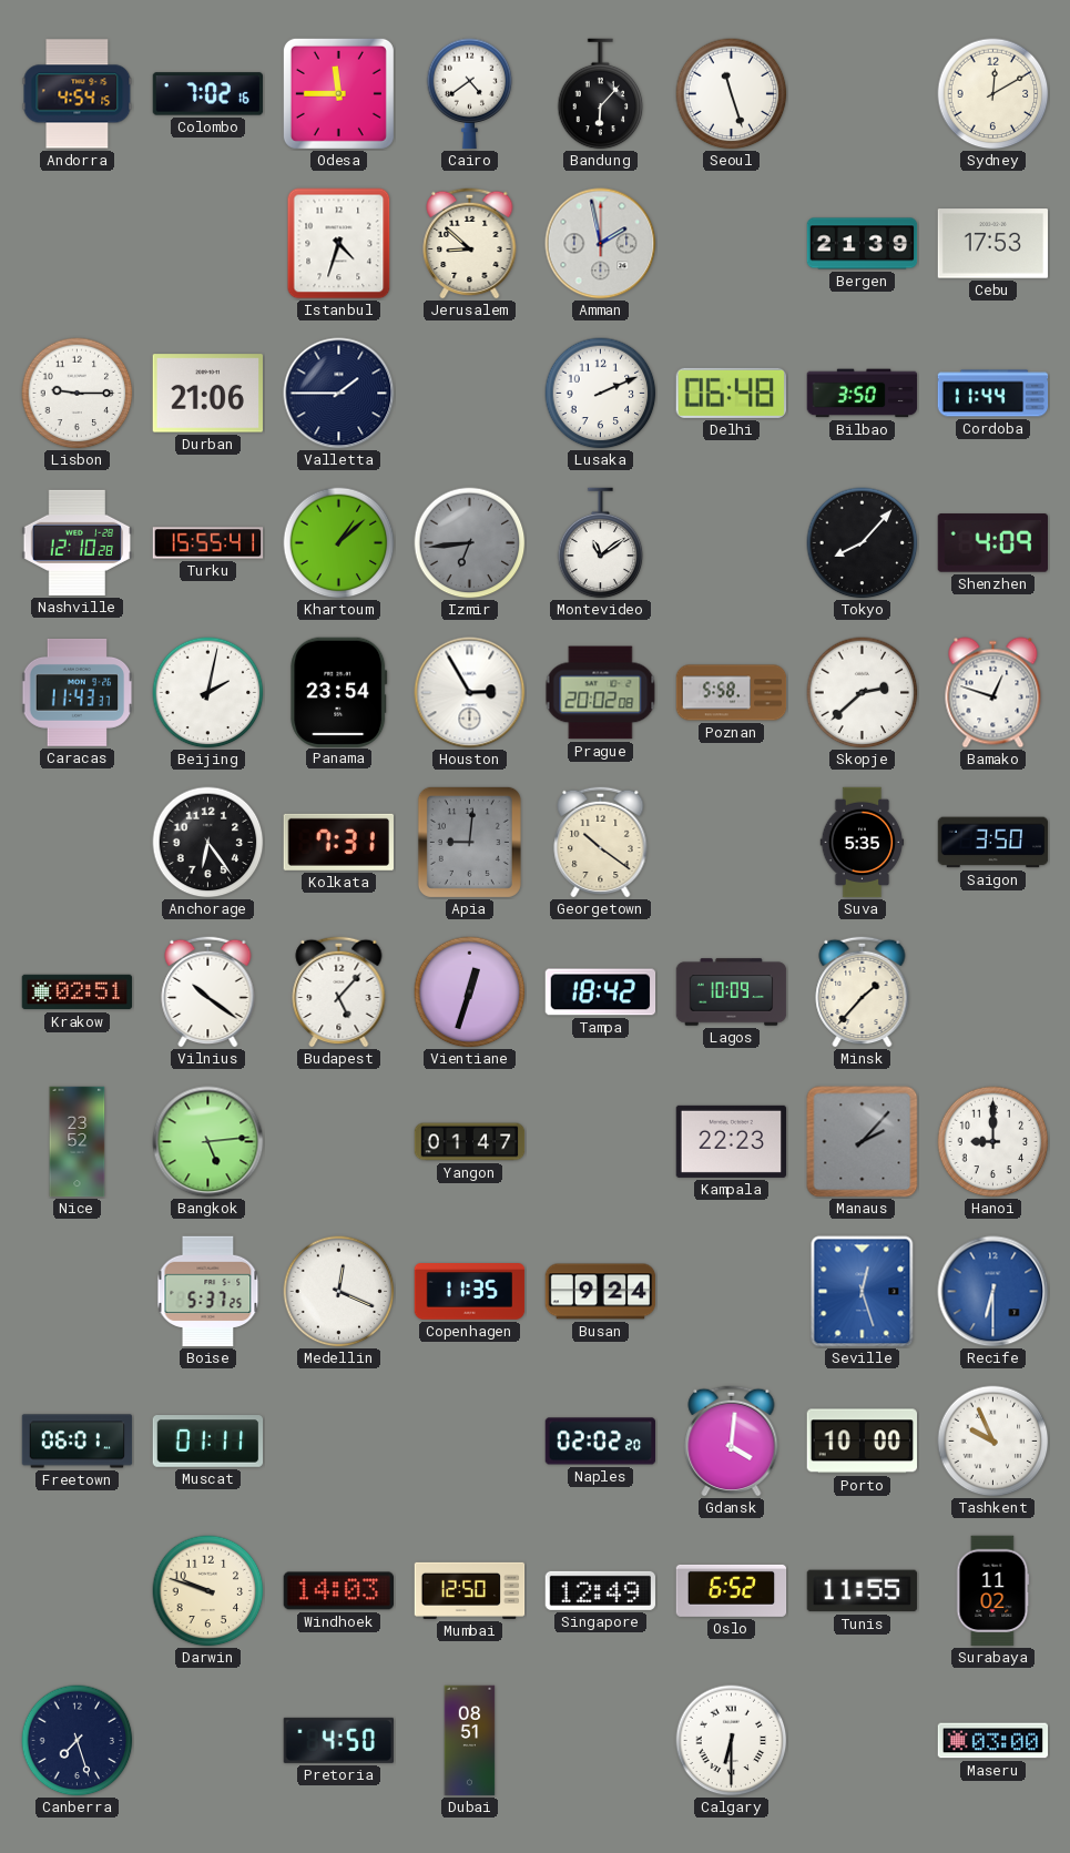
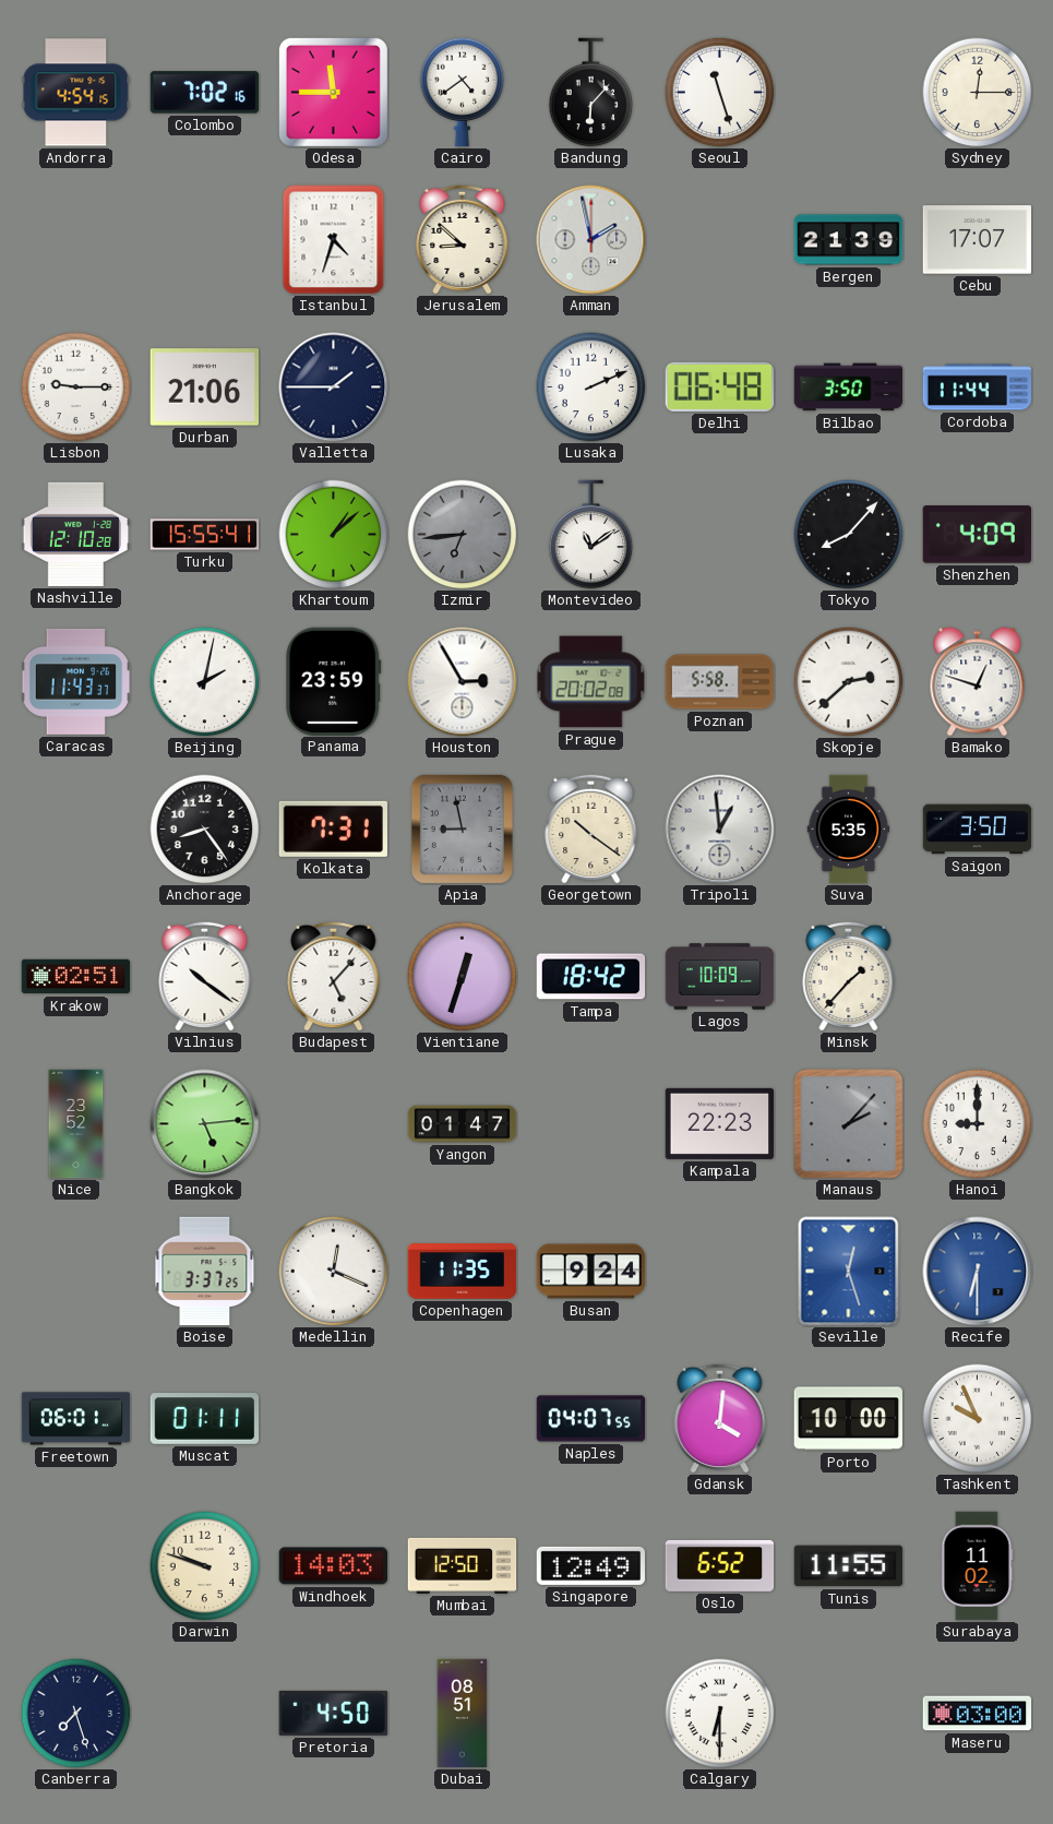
Sydney: 12:10 -> 12:15
Cebu: 17:53 -> 17:07
Panama: 23:54 -> 23:59
Anchorage: 6:24 -> 8:24
Apia: 9:01 -> 8:58
Tripoli: none -> 12:59
Boise: 5:37 -> 3:37
Naples: 02:02 -> 04:07
